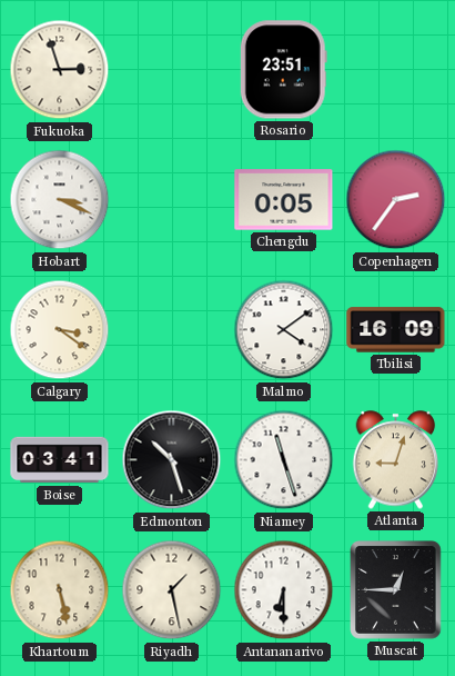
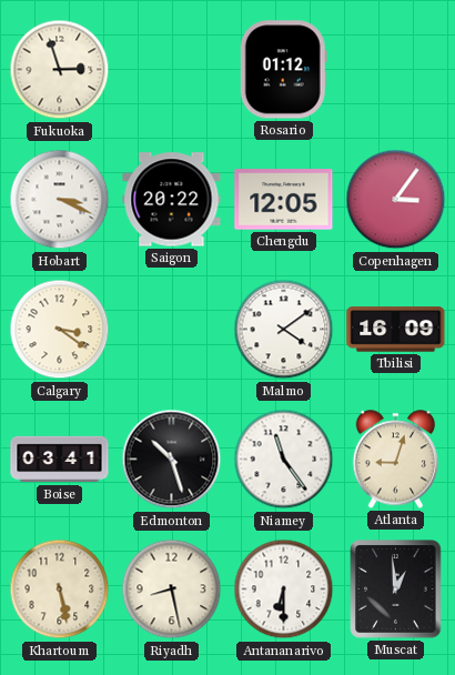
Rosario: 23:51 -> 01:12
Saigon: none -> 20:22
Chengdu: 0:05 -> 12:05
Copenhagen: 2:36 -> 3:06
Niamey: 11:27 -> 11:24
Riyadh: 1:28 -> 8:28
Muscat: 12:45 -> 12:59
